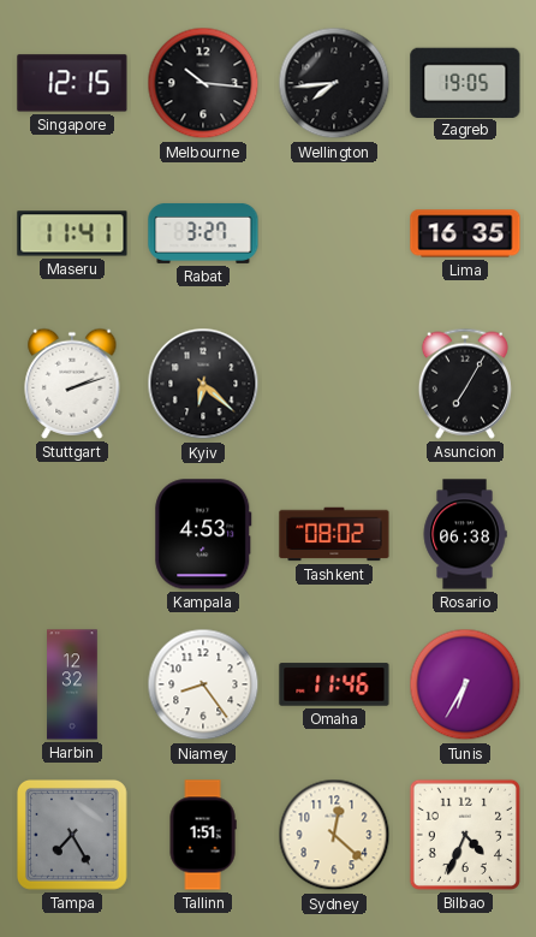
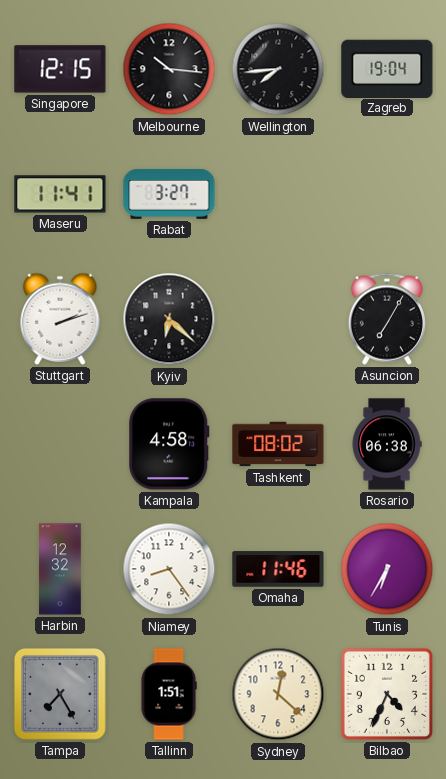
Zagreb: 19:05 -> 19:04
Lima: 16:35 -> none
Kampala: 4:53 -> 4:58
